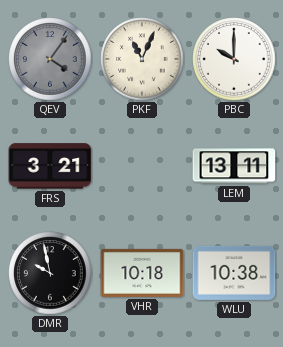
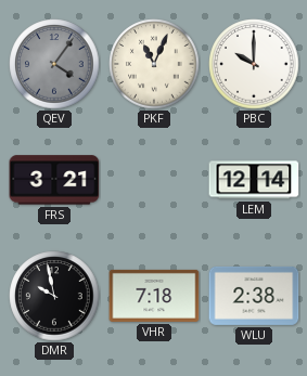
LEM: 13:11 -> 12:14
VHR: 10:18 -> 7:18
WLU: 10:38 -> 2:38
